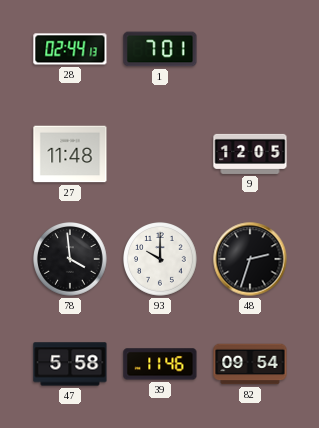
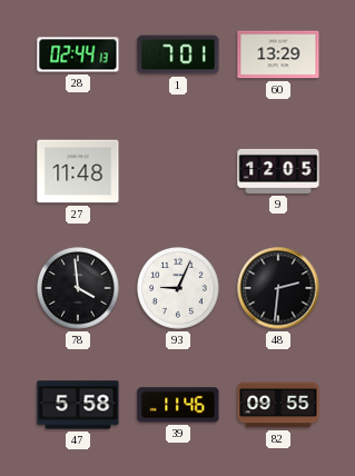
60: none -> 13:29
93: 10:00 -> 9:04
48: 2:33 -> 2:31
82: 09:54 -> 09:55
